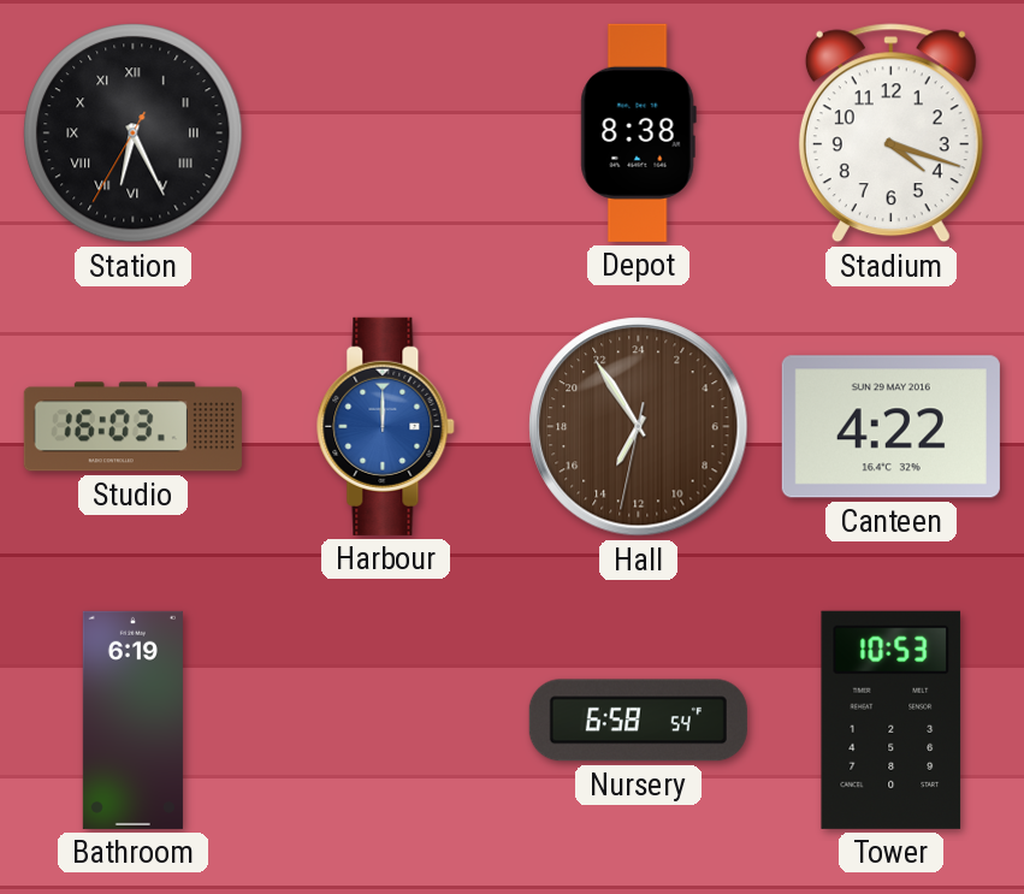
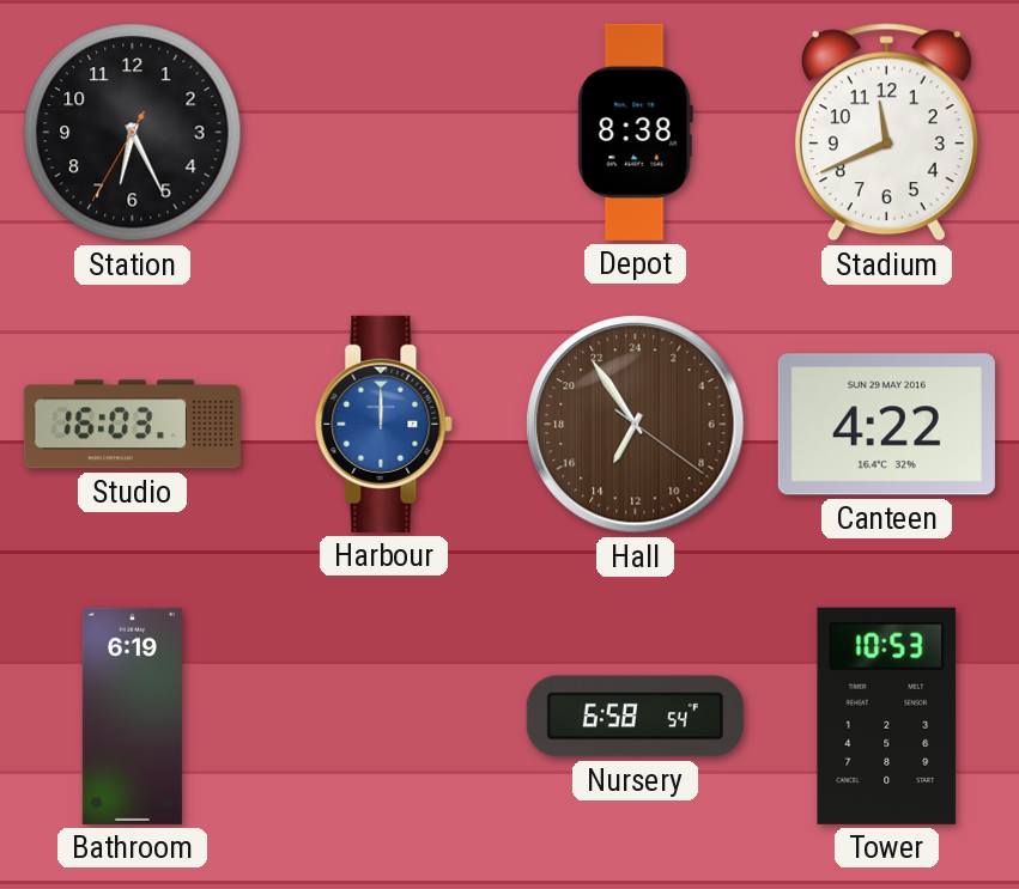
Station numerals: Roman -> Arabic
Stadium: 4:18 -> 11:41
Hall: 13:54:32 -> 13:54:21
